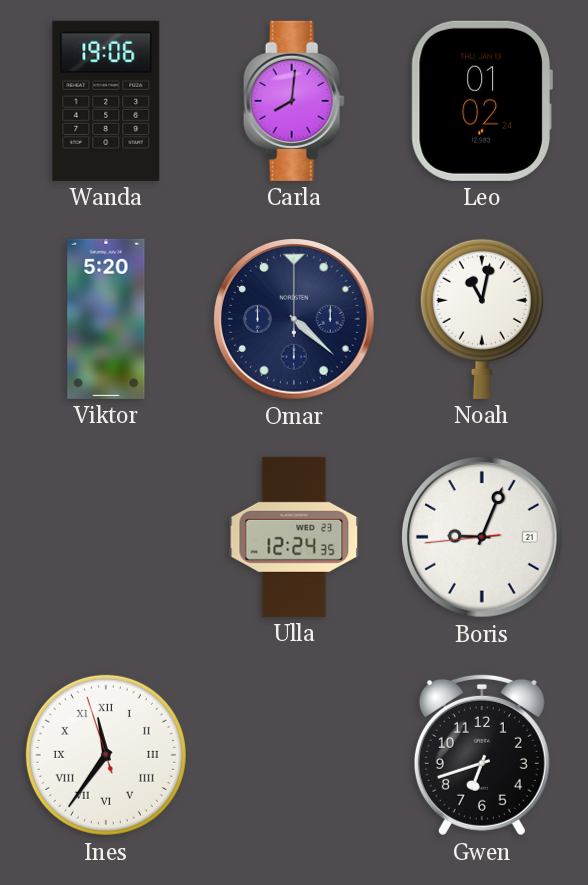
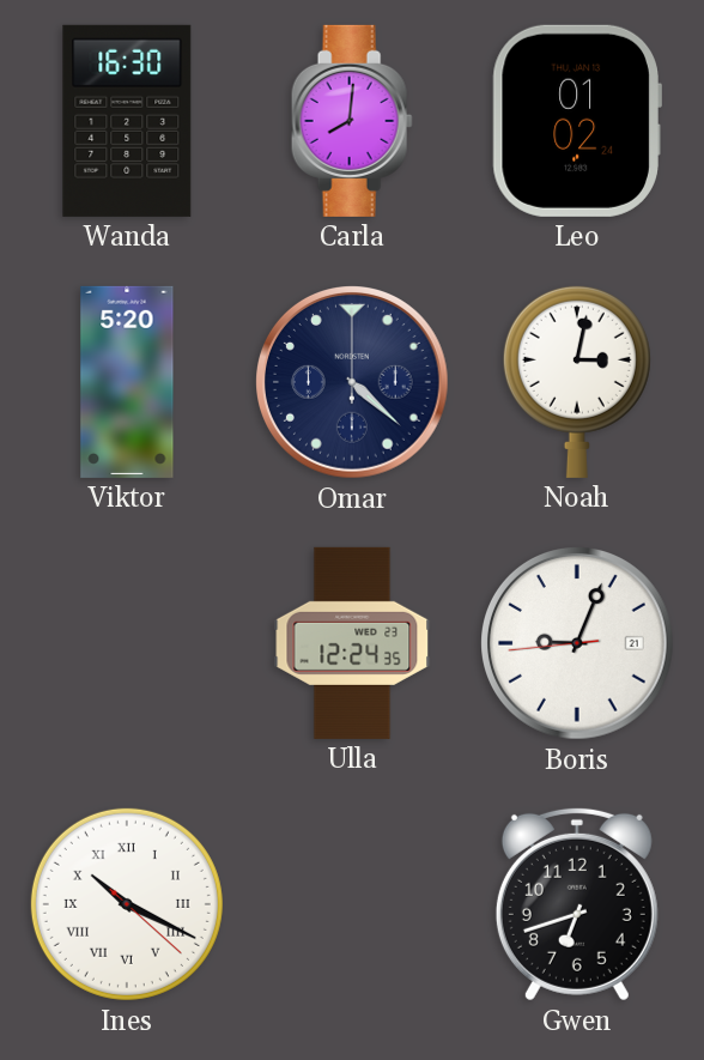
Wanda: 19:06 -> 16:30
Noah: 11:02 -> 3:02
Ines: 11:35 -> 10:19
